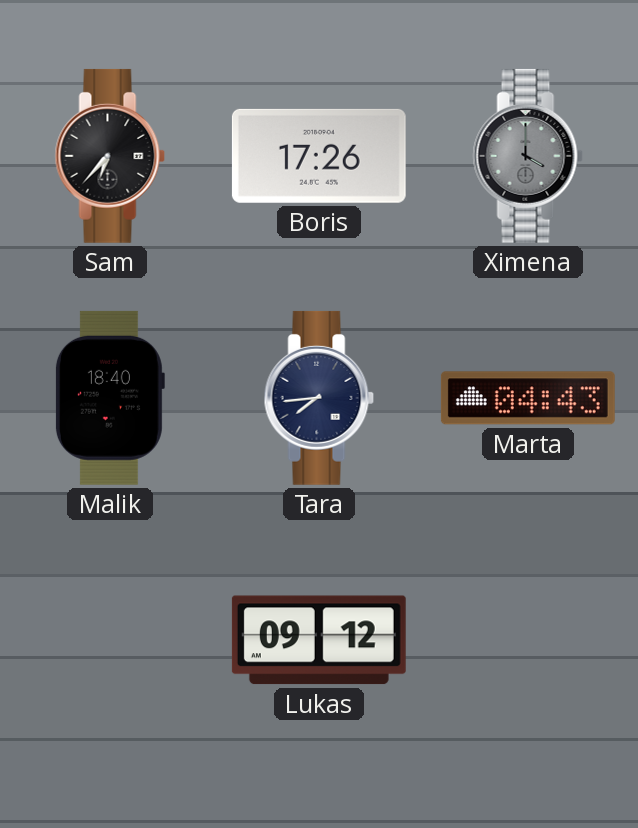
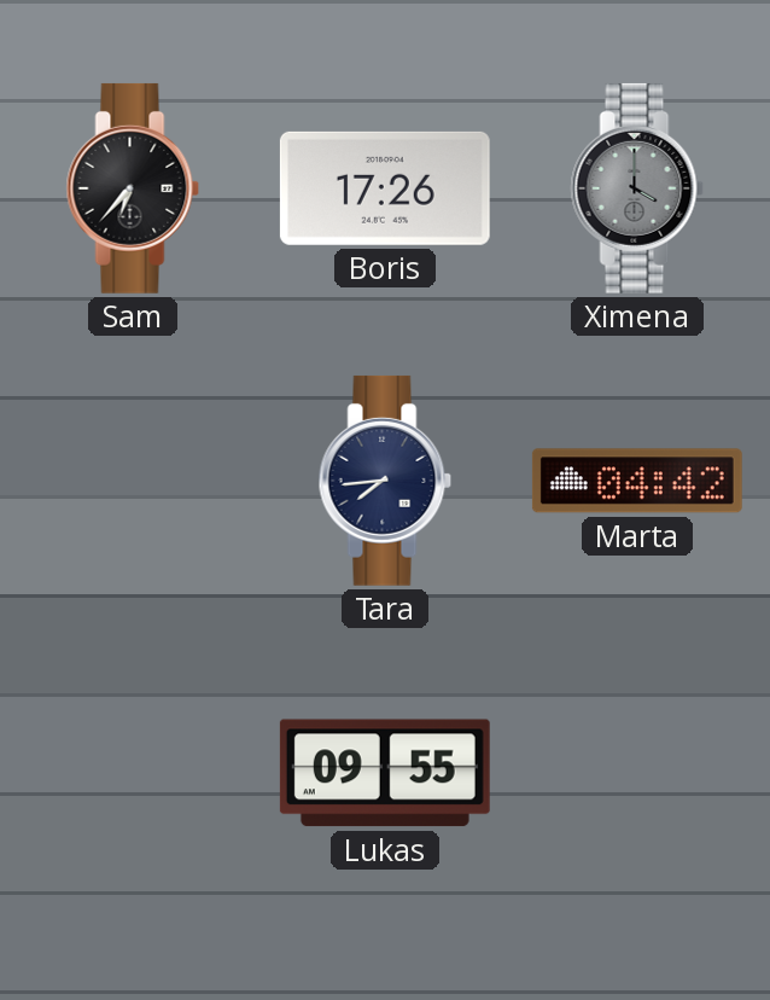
Malik: 18:40 -> none
Marta: 04:43 -> 04:42
Lukas: 09:12 -> 09:55
